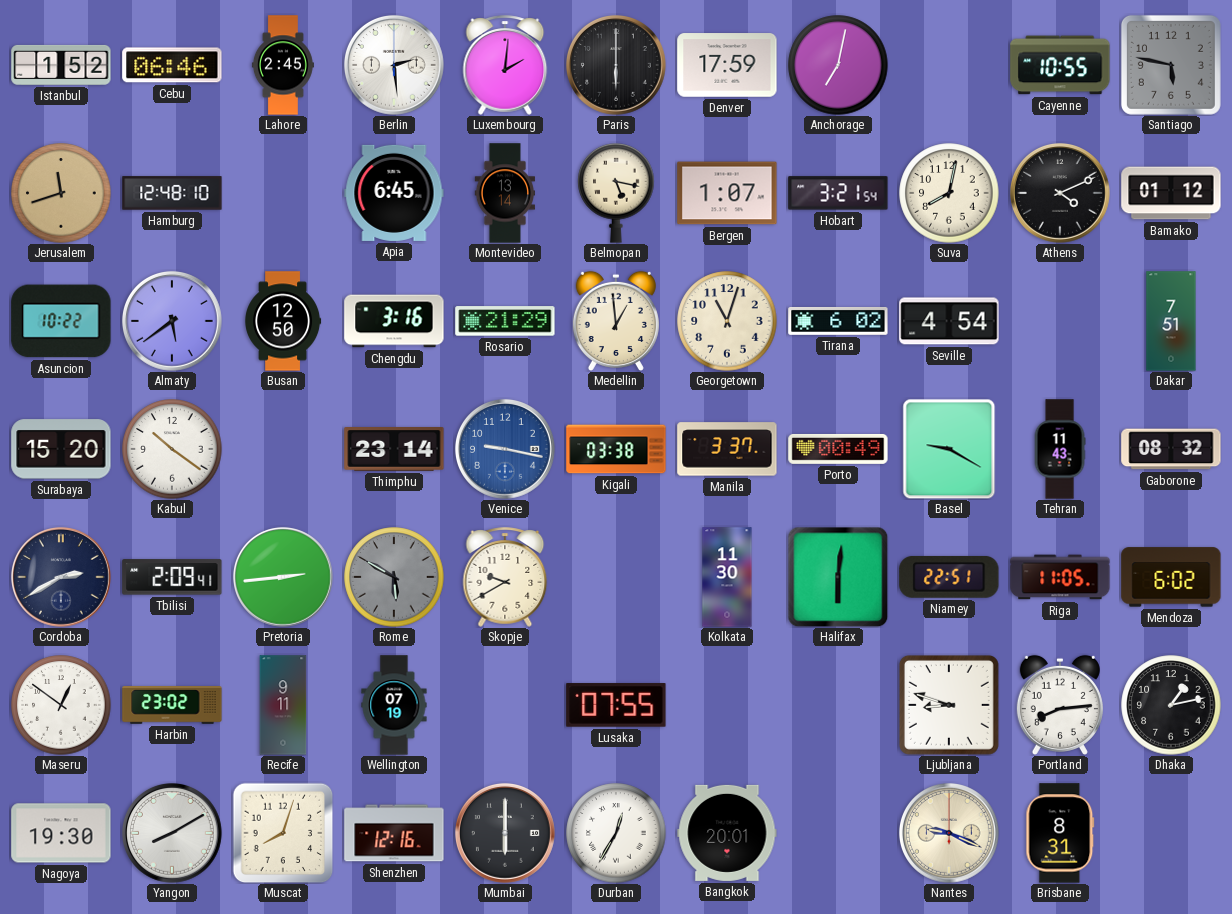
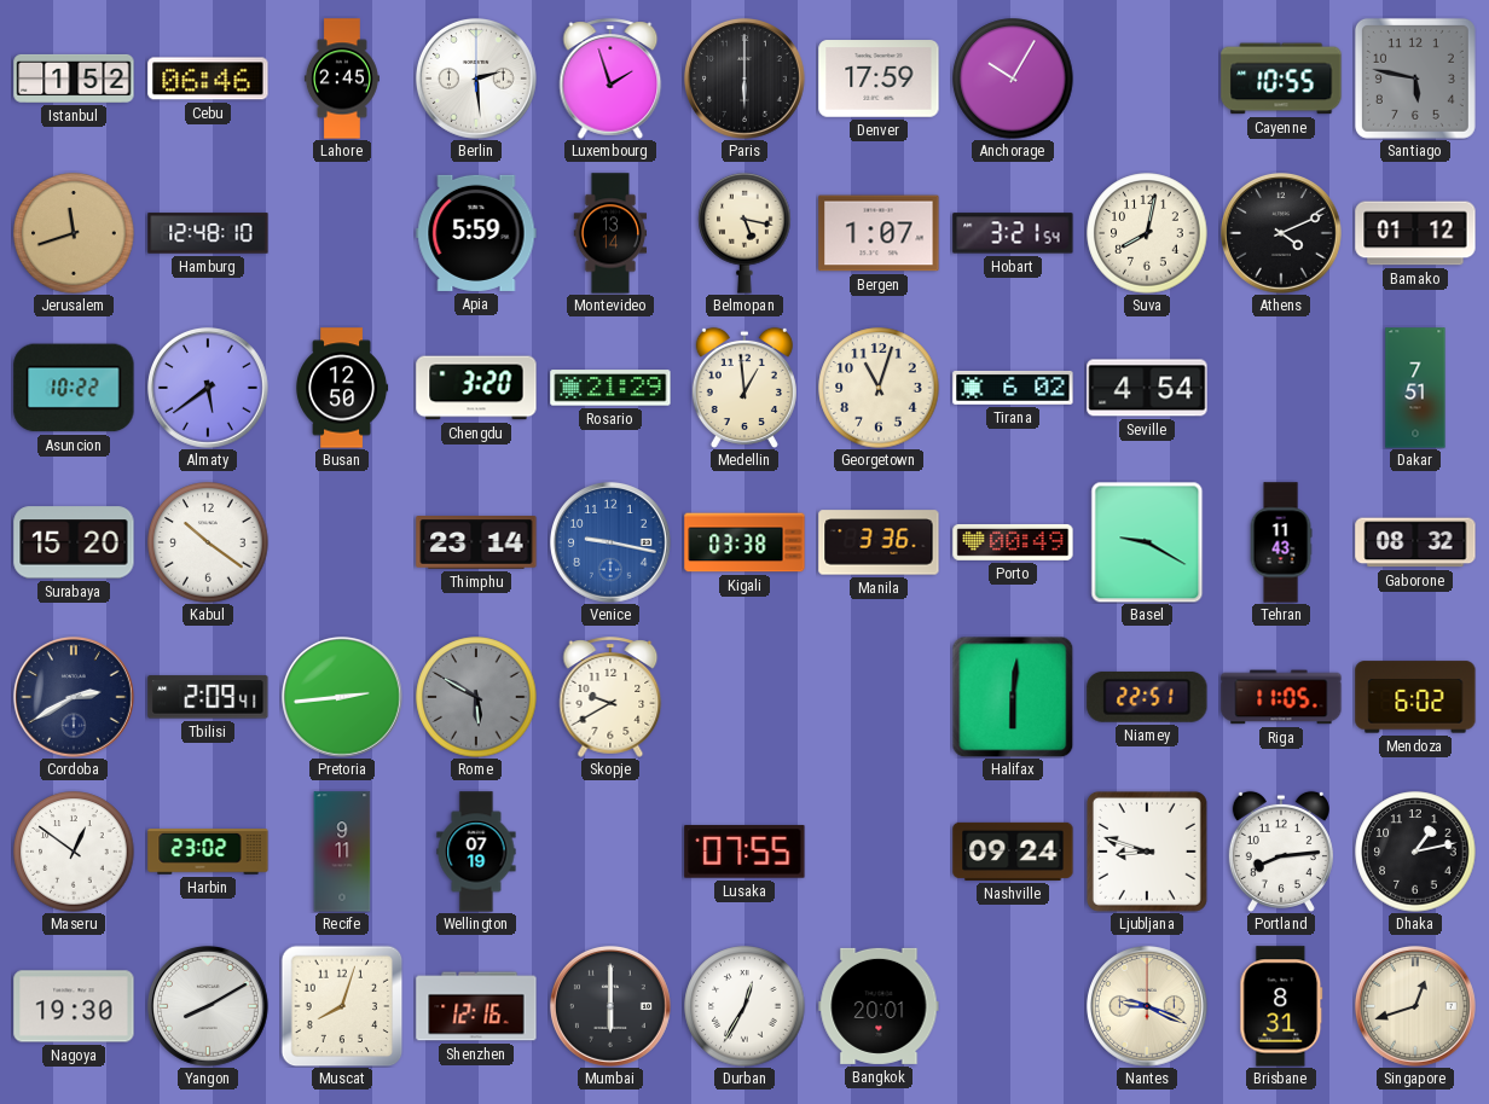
Luxembourg: 2:01 -> 1:57
Anchorage: 7:02 -> 10:05
Apia: 6:45 -> 5:59
Chengdu: 3:16 -> 3:20
Manila: 3:37 -> 3:36
Kolkata: 11:30 -> none
Nashville: none -> 09:24
Singapore: none -> 12:42
